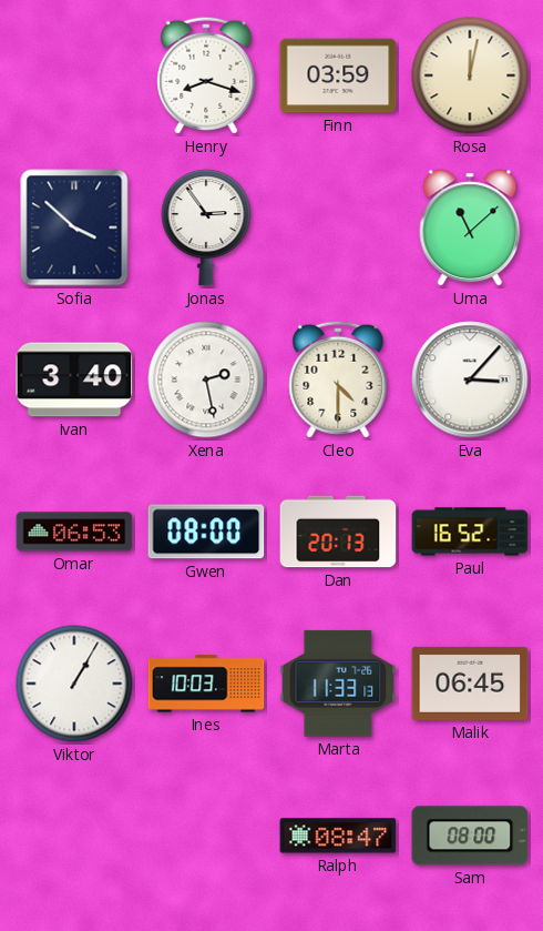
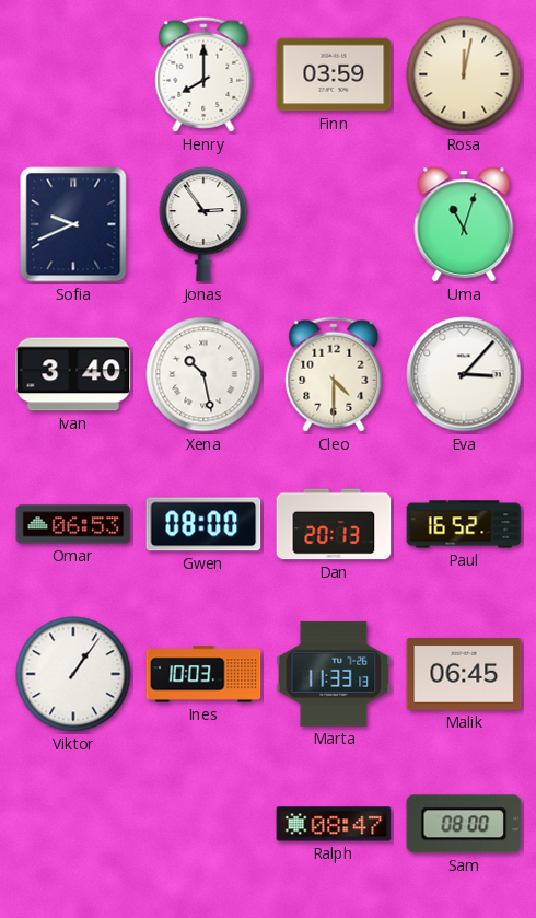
Henry: 8:18 -> 8:00
Sofia: 3:52 -> 9:41
Uma: 11:08 -> 11:03
Xena: 2:28 -> 10:28
Viktor: 1:05 -> 1:06
